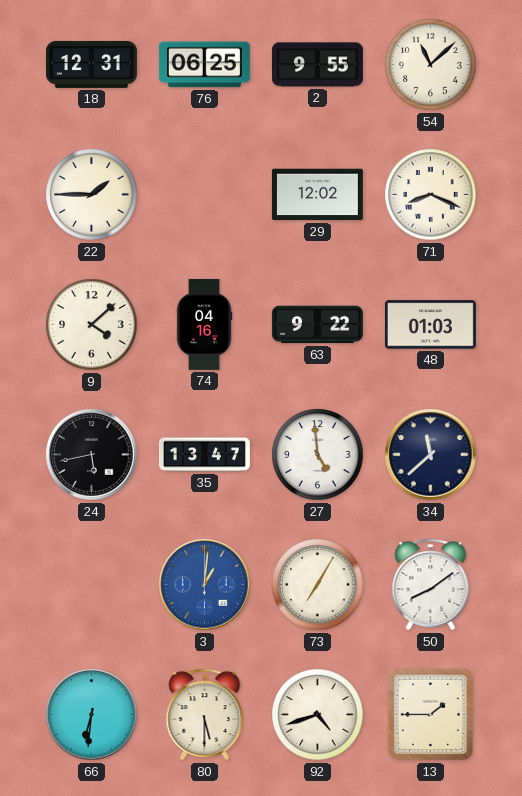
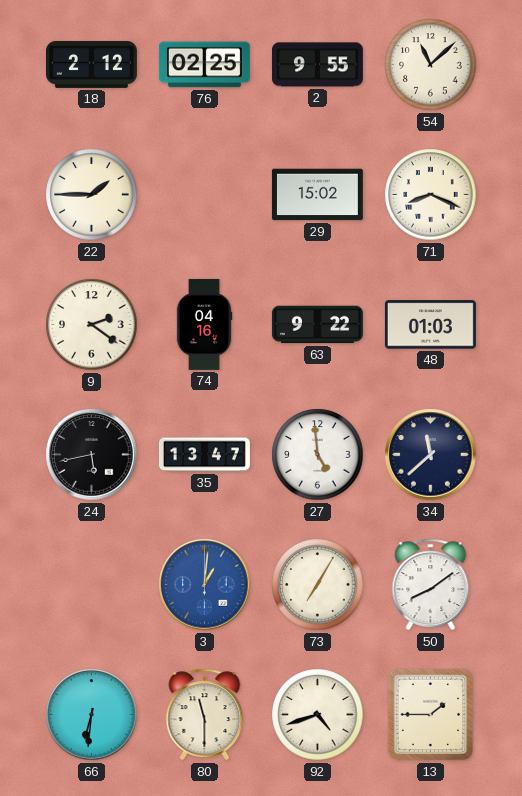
18: 12:31 -> 2:12
76: 06:25 -> 02:25
29: 12:02 -> 15:02
9: 4:08 -> 2:21
80: 5:30 -> 11:30
